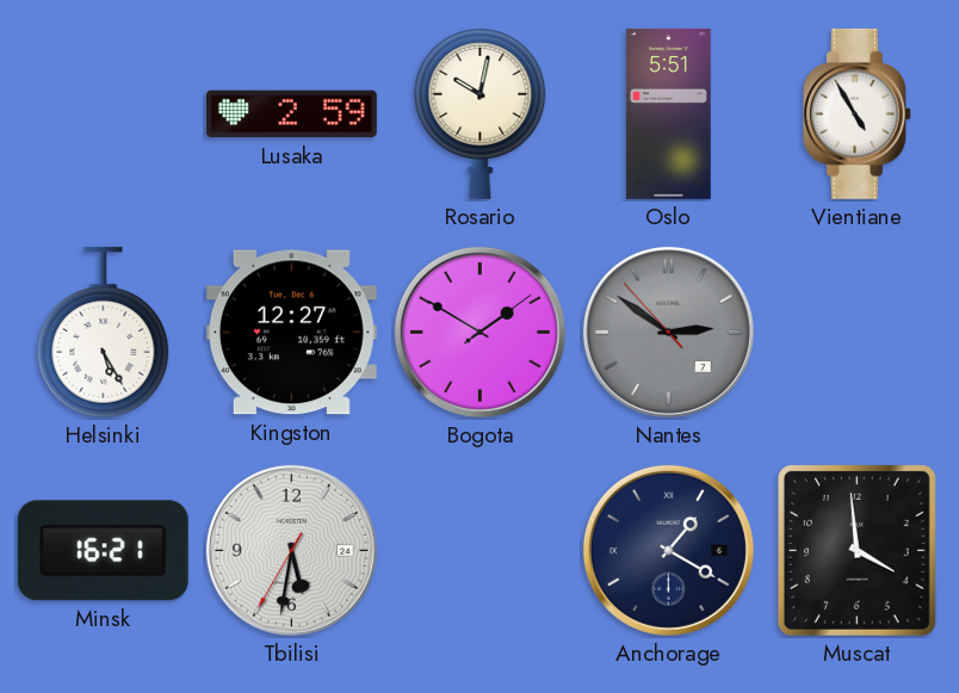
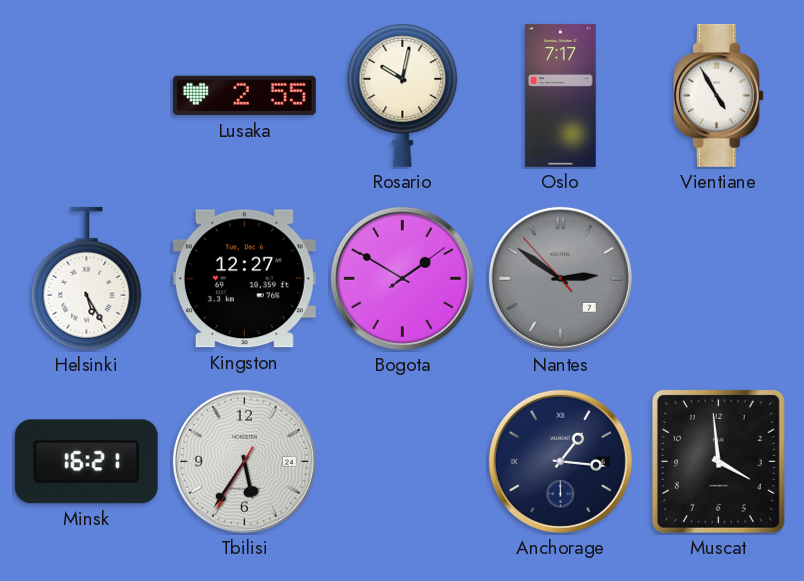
Lusaka: 2:59 -> 2:55
Oslo: 5:51 -> 7:17
Tbilisi: 5:31 -> 5:35
Anchorage: 1:20 -> 1:16
